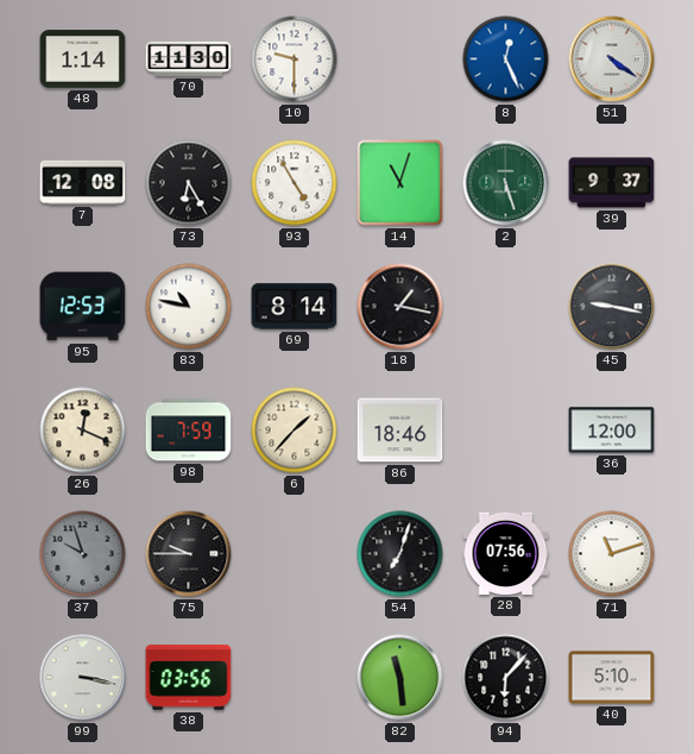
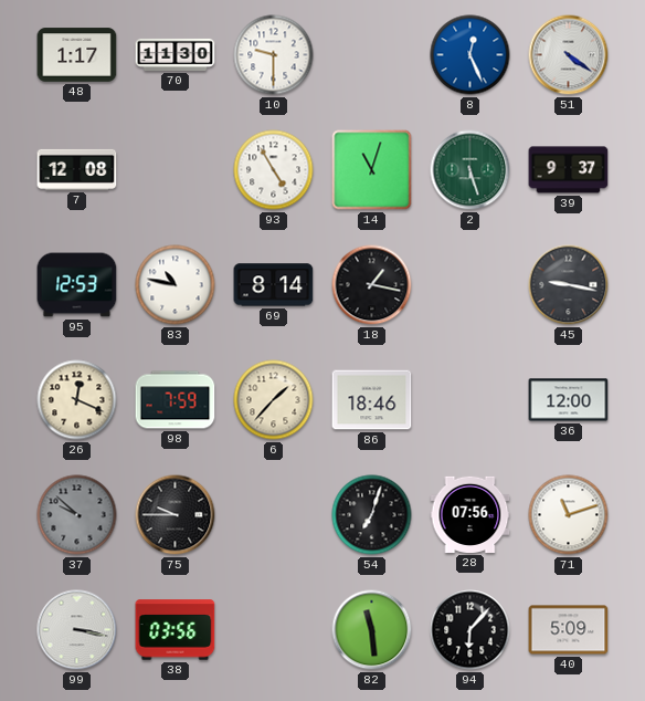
48: 1:14 -> 1:17
73: 6:25 -> none
37: 9:57 -> 9:52
40: 5:10 -> 5:09
